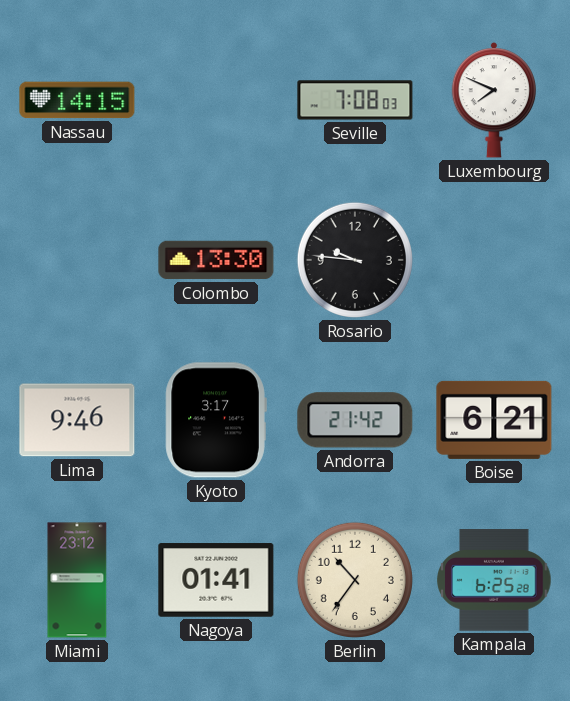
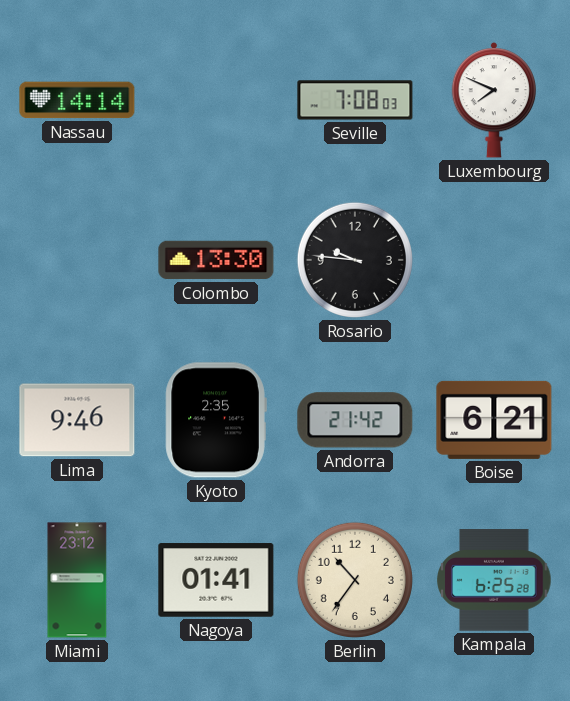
Nassau: 14:15 -> 14:14
Kyoto: 3:17 -> 2:35
